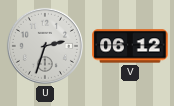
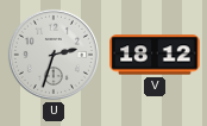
V: 06:12 -> 18:12
